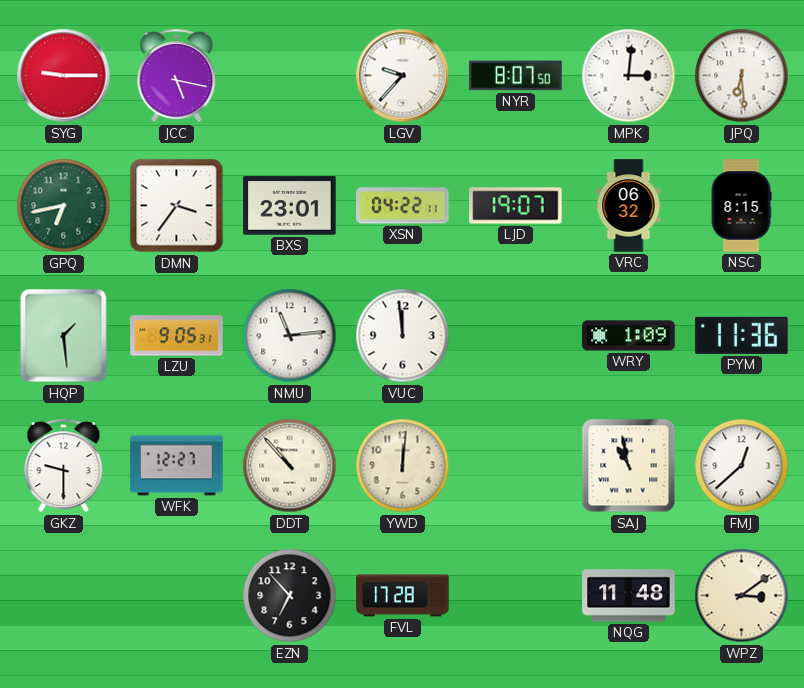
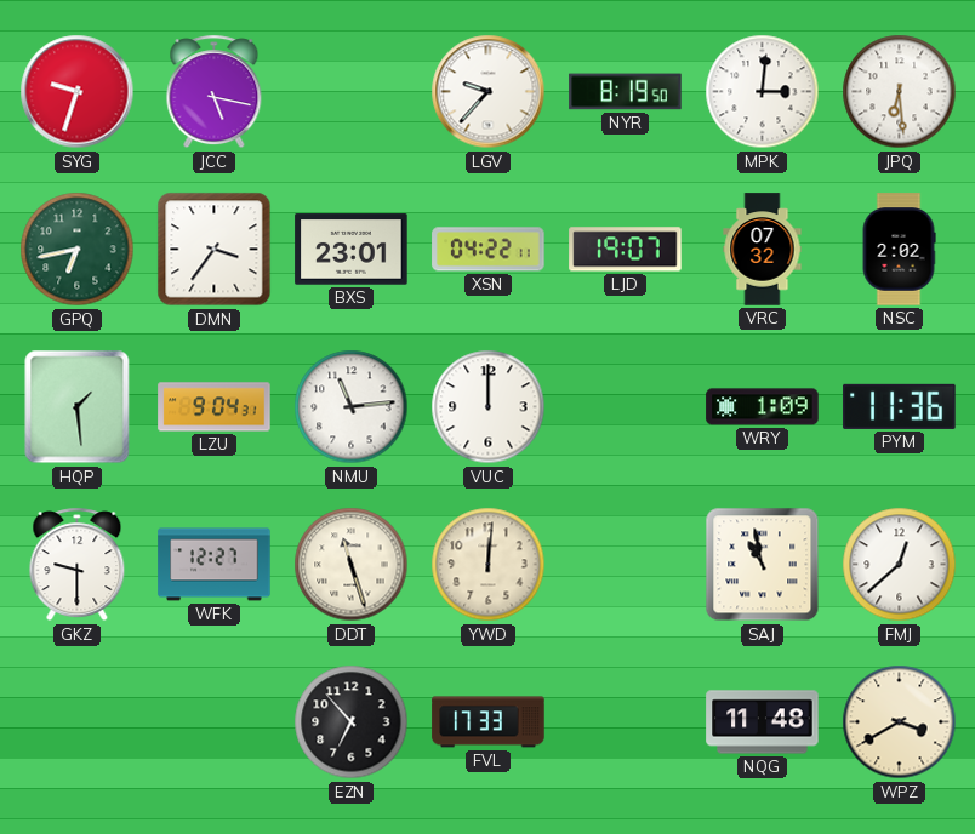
SYG: 9:15 -> 9:33
NYR: 8:07 -> 8:19
VRC: 06:32 -> 07:32
NSC: 8:15 -> 2:02
LZU: 9:05 -> 9:04
VUC: 11:59 -> 12:00
DDT: 10:53 -> 11:27
FVL: 17:28 -> 17:33
WPZ: 3:09 -> 3:40
